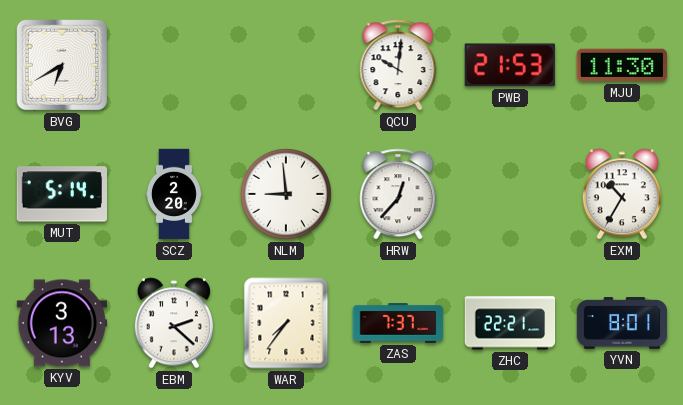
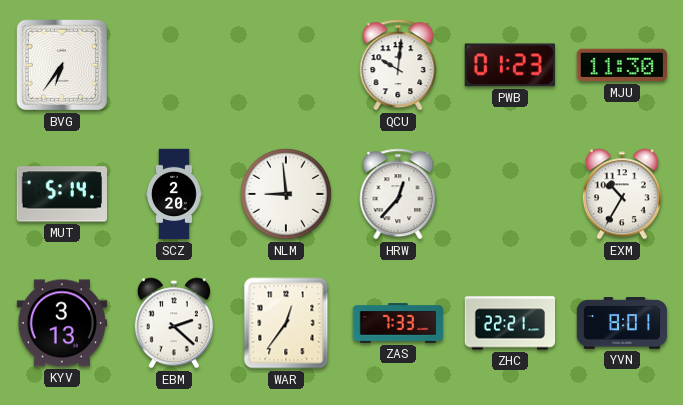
BVG: 6:40 -> 6:36
PWB: 21:53 -> 01:23
WAR: 7:36 -> 12:36
ZAS: 7:37 -> 7:33
